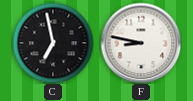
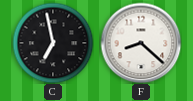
F: 8:47 -> 8:22
